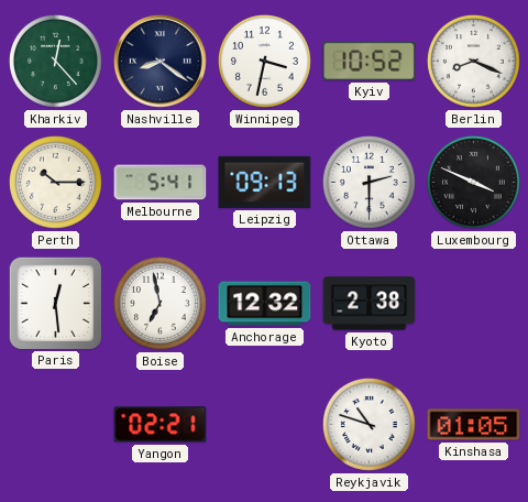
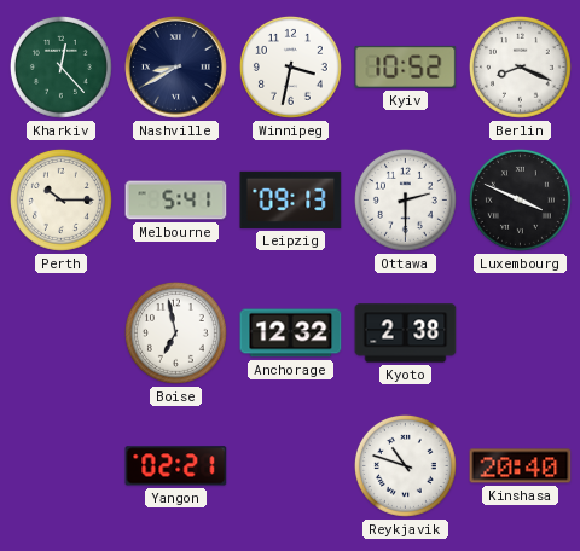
Nashville: 8:21 -> 8:40
Paris: 12:29 -> none
Kinshasa: 01:05 -> 20:40
